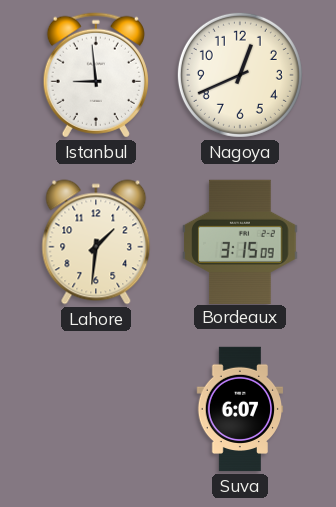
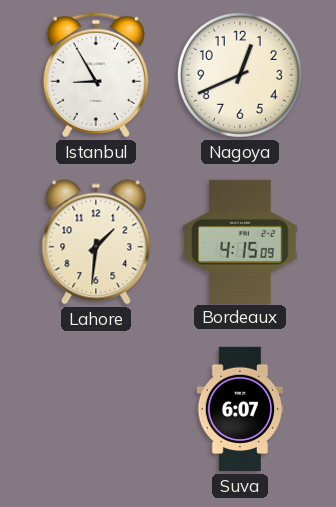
Istanbul: 8:59 -> 8:55
Bordeaux: 3:15 -> 4:15
